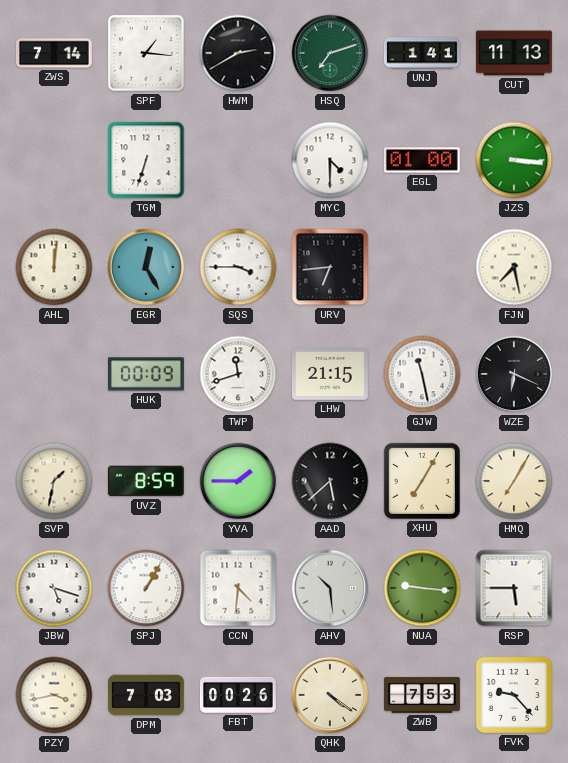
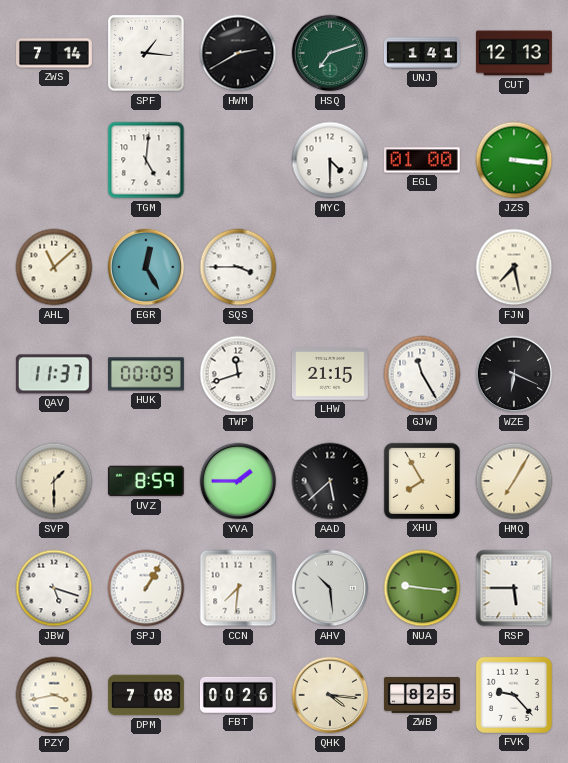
CUT: 11:13 -> 12:13
TGM: 6:33 -> 5:01
AHL: 12:01 -> 11:08
URV: 6:44 -> none
QAV: none -> 11:37
GJW: 11:28 -> 11:25
SVP: 1:32 -> 1:30
XHU: 7:05 -> 7:55
CCN: 4:31 -> 7:31
DPM: 7:03 -> 7:08
QHK: 4:21 -> 4:16
ZWB: 7:53 -> 8:25
